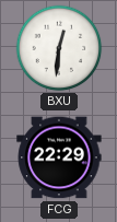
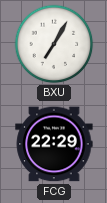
BXU: 12:31 -> 7:05
